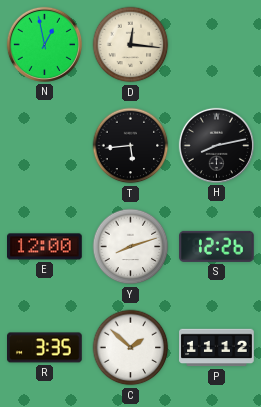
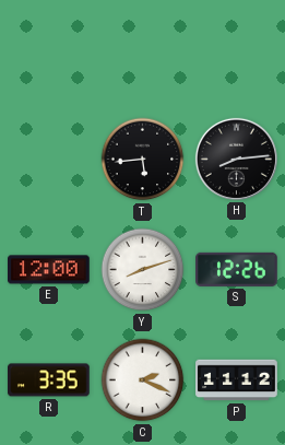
N: 12:58 -> none
D: 12:16 -> none
H: 8:13 -> 8:14
C: 1:52 -> 2:19
